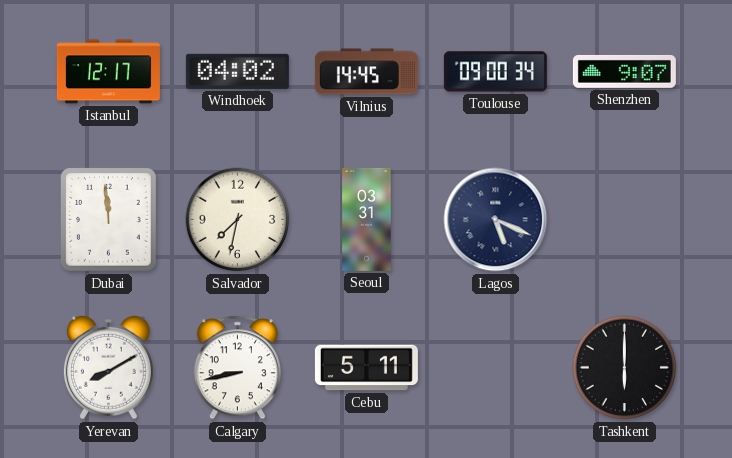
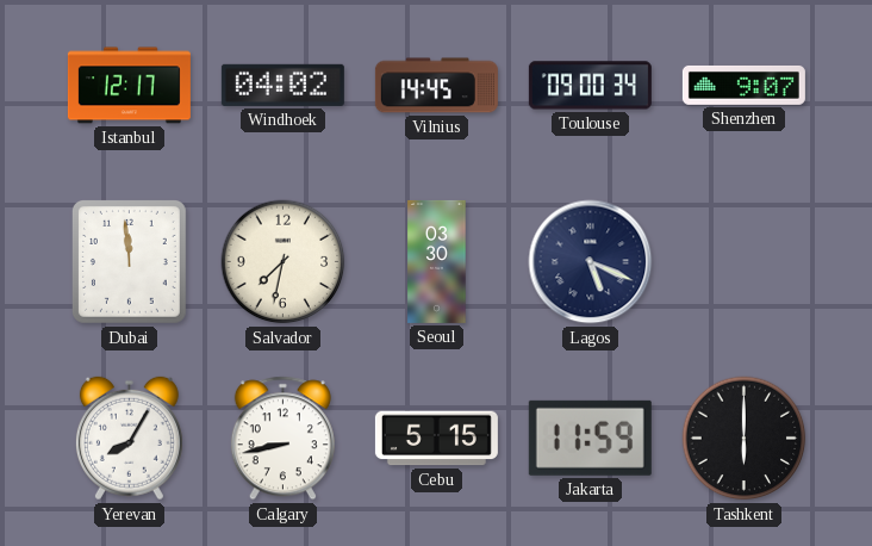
Seoul: 03:31 -> 03:30
Yerevan: 8:10 -> 8:05
Cebu: 5:11 -> 5:15
Jakarta: none -> 11:59
